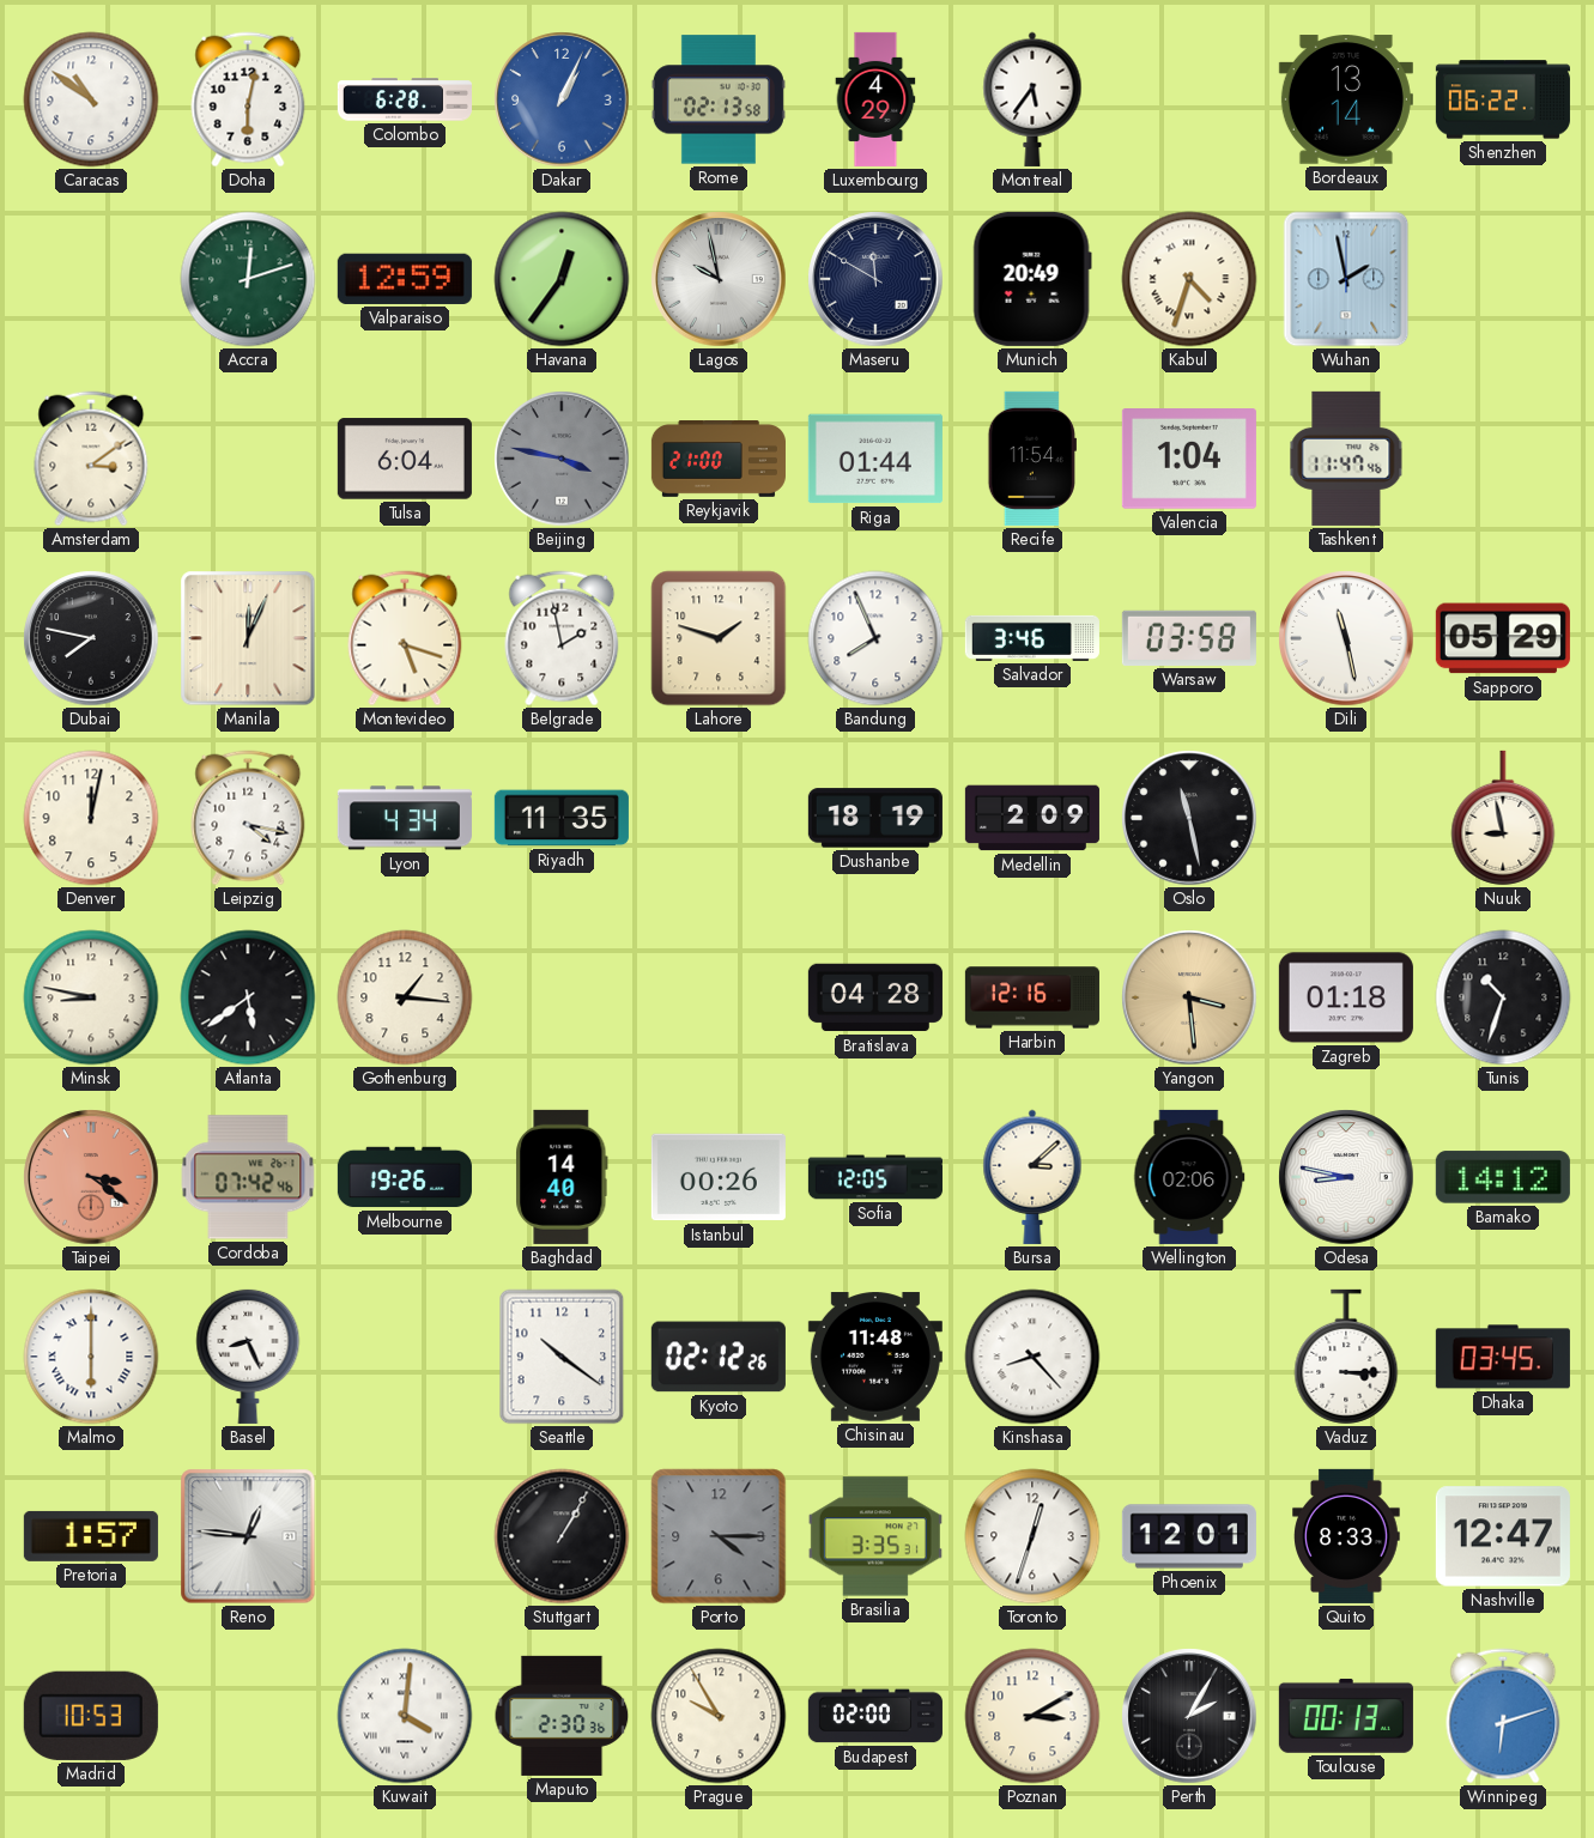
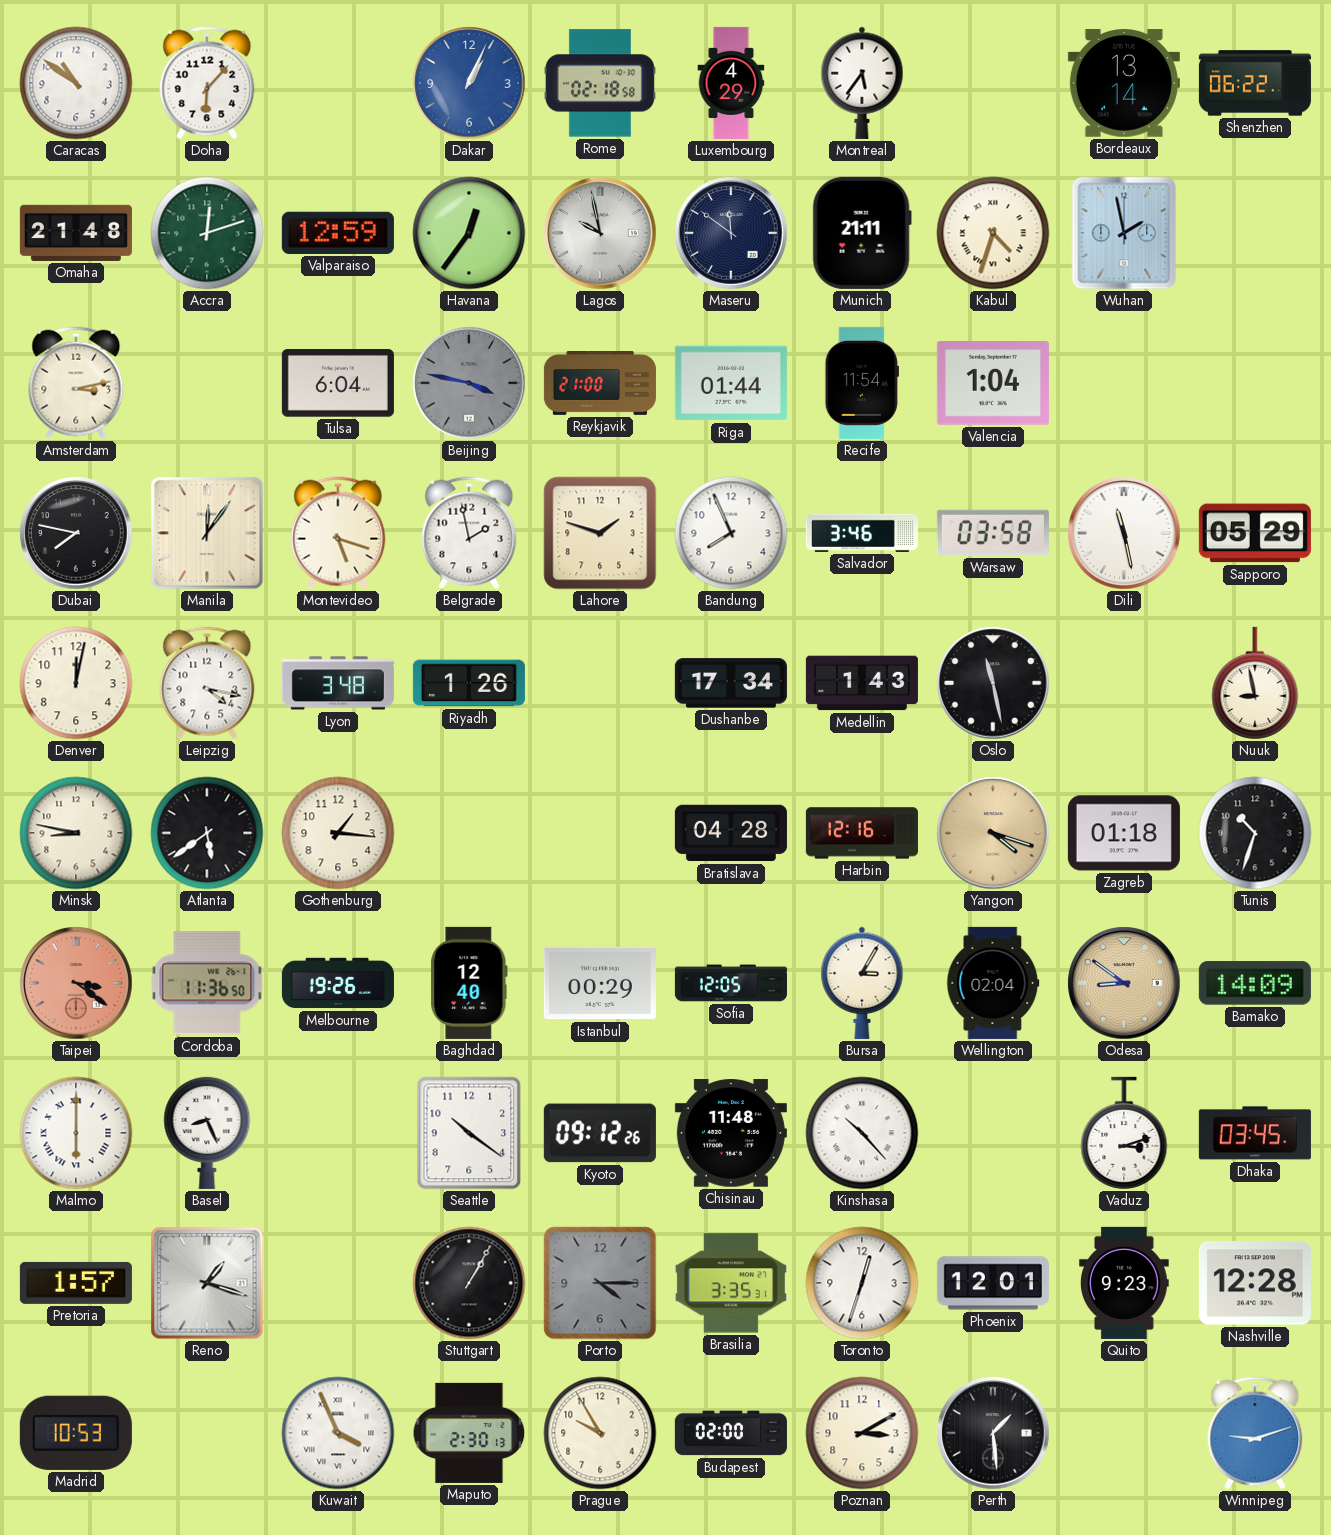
Doha: 6:02 -> 6:07
Colombo: 6:28 -> none
Rome: 02:13 -> 02:18
Omaha: none -> 21:48
Maseru: 11:50 -> 11:51
Munich: 20:49 -> 21:11
Amsterdam: 3:09 -> 3:13
Tashkent: 11:47 -> none
Manila: 12:04 -> 12:06
Lyon: 4:34 -> 3:48
Riyadh: 11:35 -> 1:26
Dushanbe: 18:19 -> 17:34
Medellin: 2:09 -> 1:43
Yangon: 3:29 -> 4:18
Cordoba: 07:42 -> 11:36
Baghdad: 14:40 -> 12:40
Istanbul: 00:26 -> 00:29
Bursa: 3:08 -> 3:05
Wellington: 02:06 -> 02:04
Odesa: 8:47 -> 8:51
Odesa dial: white -> champagne
Bamako: 14:12 -> 14:09
Kyoto: 02:12 -> 09:12
Kinshasa: 8:23 -> 10:23
Vaduz: 3:15 -> 3:12
Reno: 12:46 -> 1:18
Quito: 8:33 -> 9:23
Nashville: 12:47 -> 12:28
Kuwait: 4:01 -> 3:56
Maputo: 2:30:36 -> 2:30:13
Perth: 2:05 -> 1:29
Toulouse: 00:13 -> none
Winnipeg: 6:12 -> 9:12
